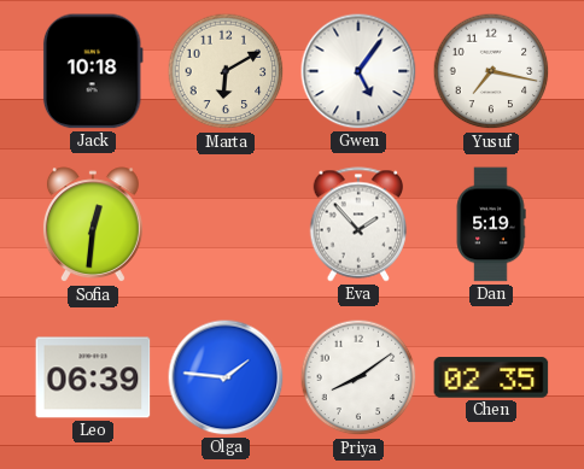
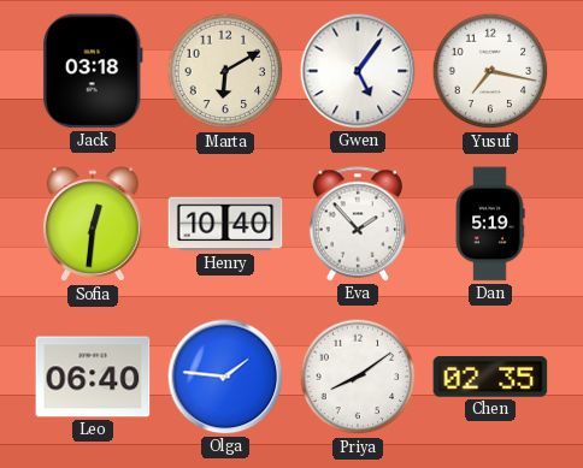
Jack: 10:18 -> 03:18
Henry: none -> 10:40
Leo: 06:39 -> 06:40
